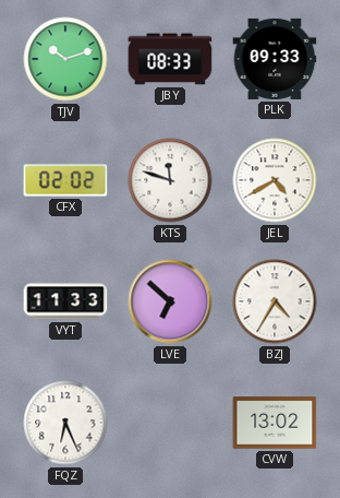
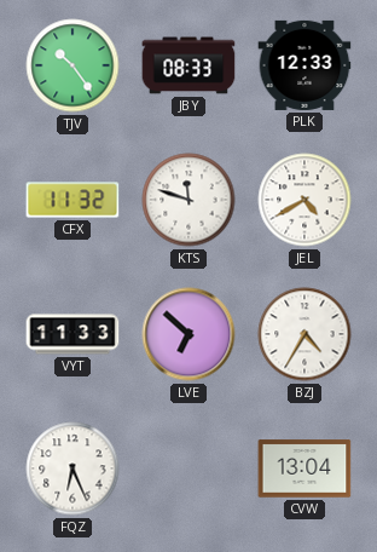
TJV: 10:12 -> 10:24
PLK: 09:33 -> 12:33
CFX: 02:02 -> 11:32
CVW: 13:02 -> 13:04
